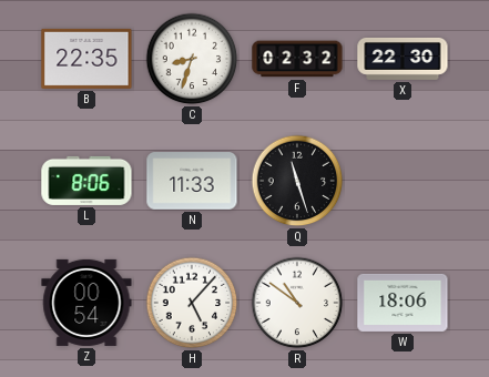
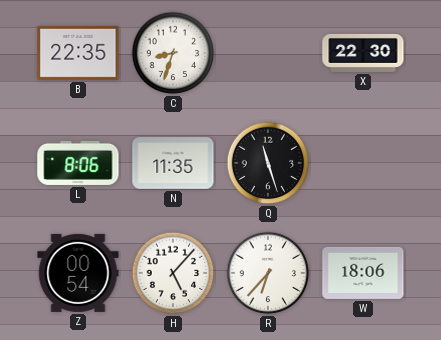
F: 02:32 -> none
N: 11:33 -> 11:35
R: 10:51 -> 6:37
